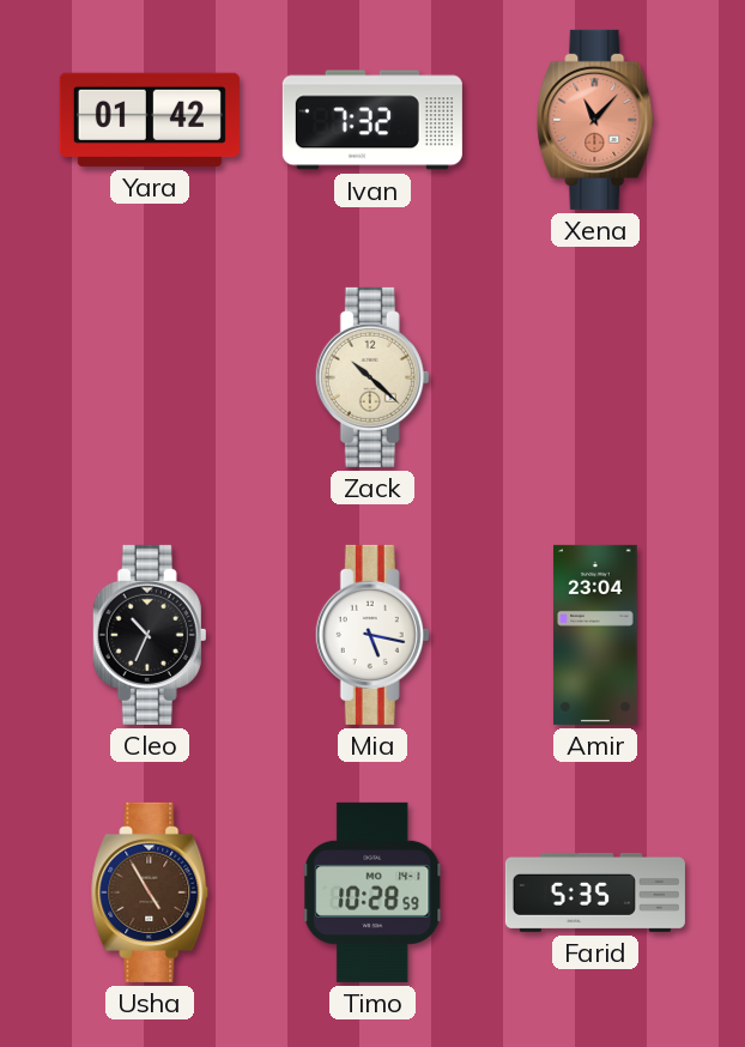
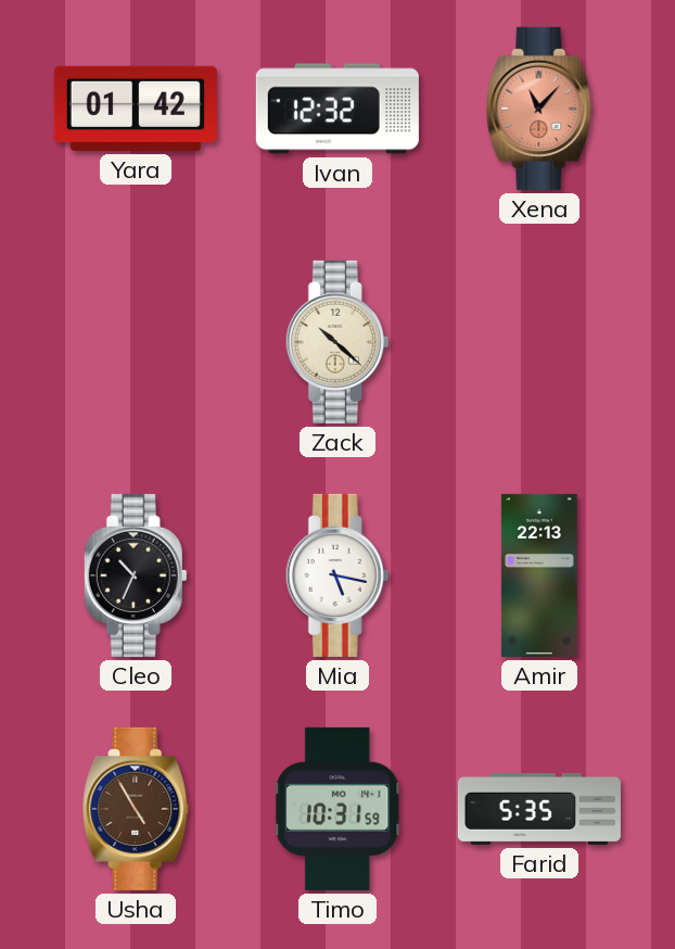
Ivan: 7:32 -> 12:32
Amir: 23:04 -> 22:13
Timo: 10:28 -> 10:31
